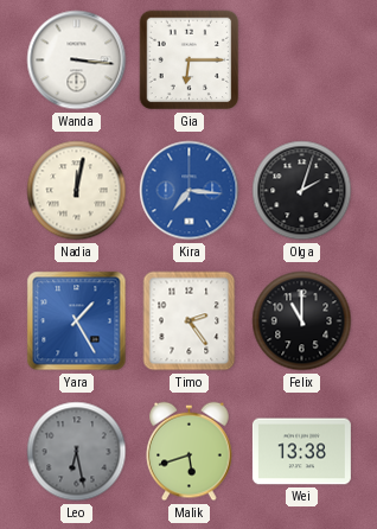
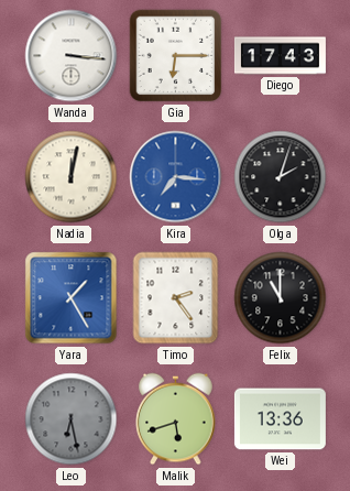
Diego: none -> 17:43
Wei: 13:38 -> 13:36
